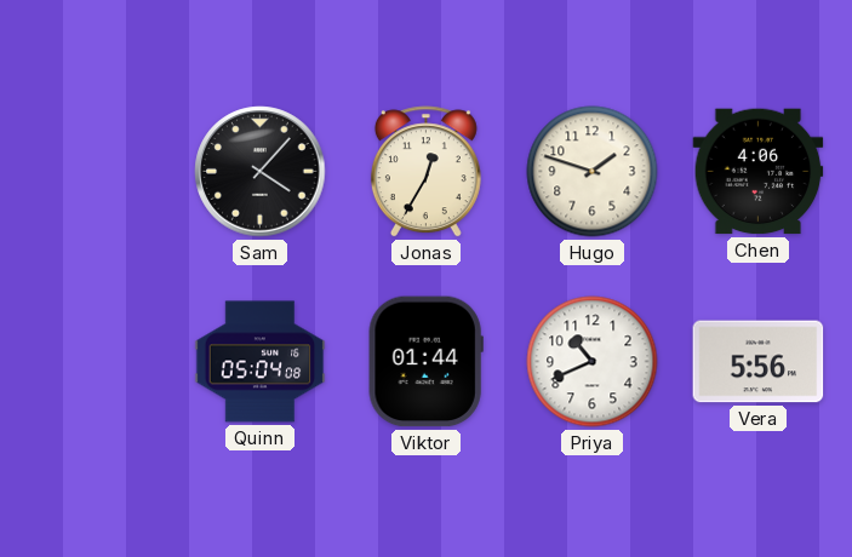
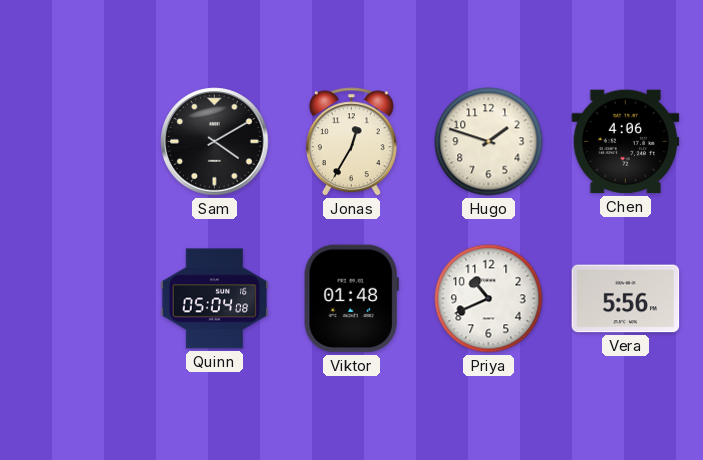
Sam: 4:07 -> 4:10
Viktor: 01:44 -> 01:48
